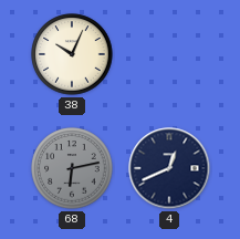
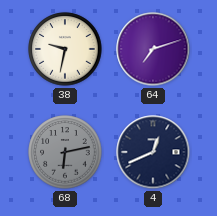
38: 10:04 -> 9:32
64: none -> 7:12
